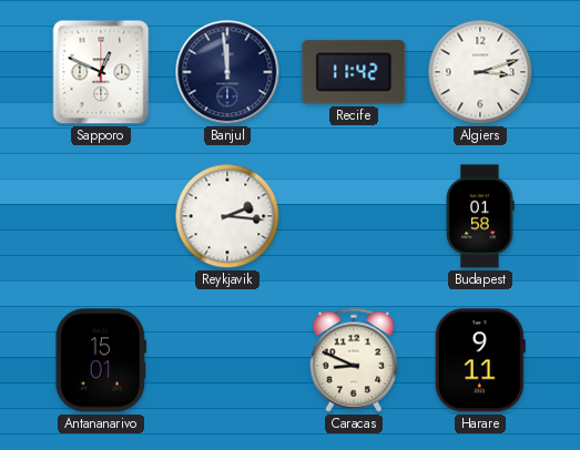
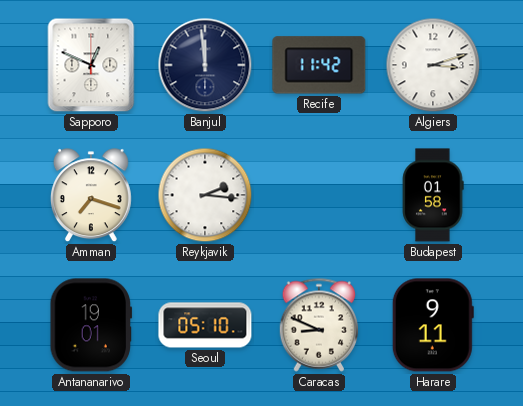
Amman: none -> 7:18
Antananarivo: 15:01 -> 19:01
Seoul: none -> 05:10
